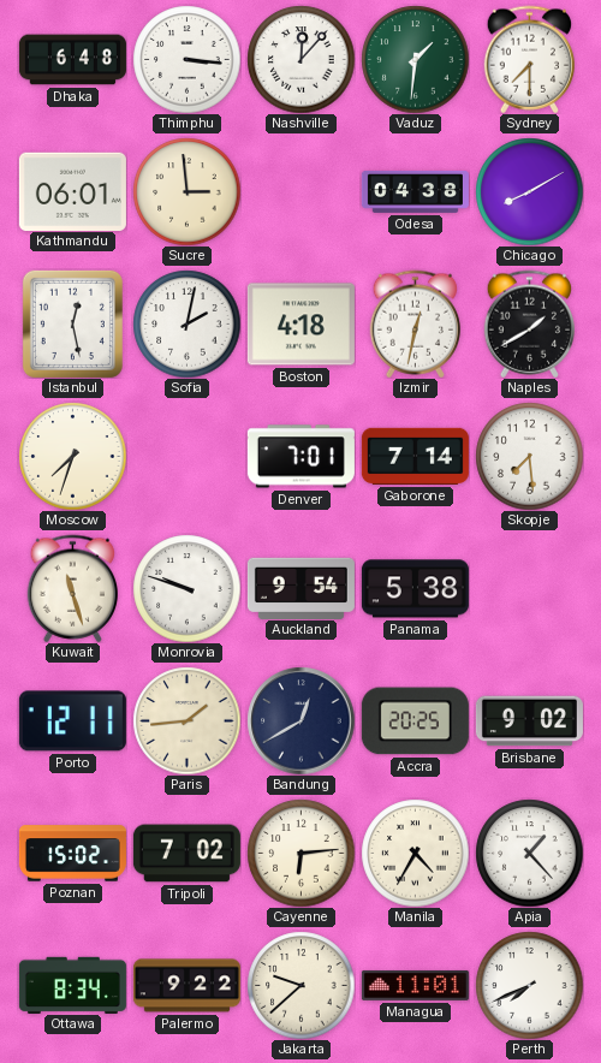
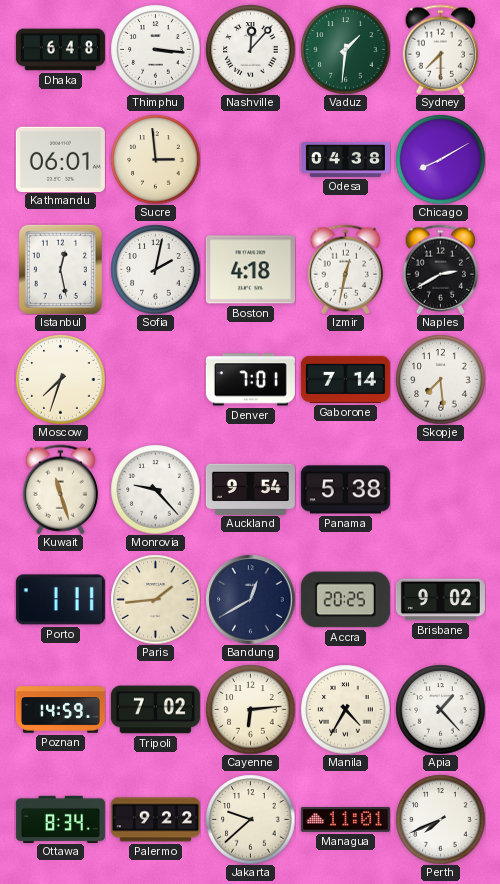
Naples: 1:40 -> 2:40
Monrovia: 9:48 -> 9:23
Porto: 12:11 -> 1:11
Poznan: 15:02 -> 14:59
